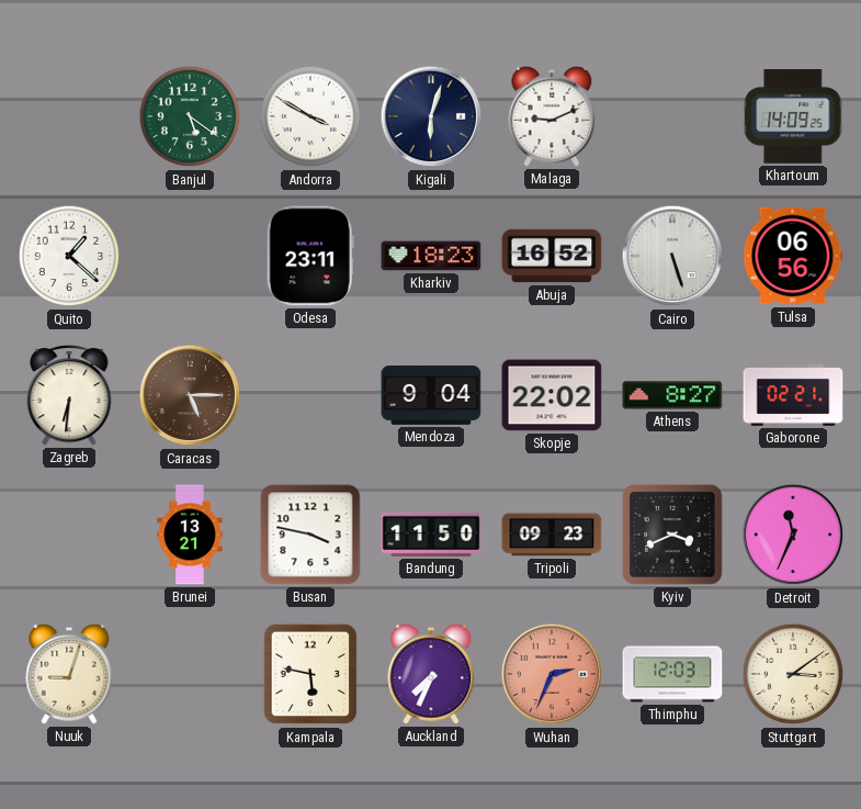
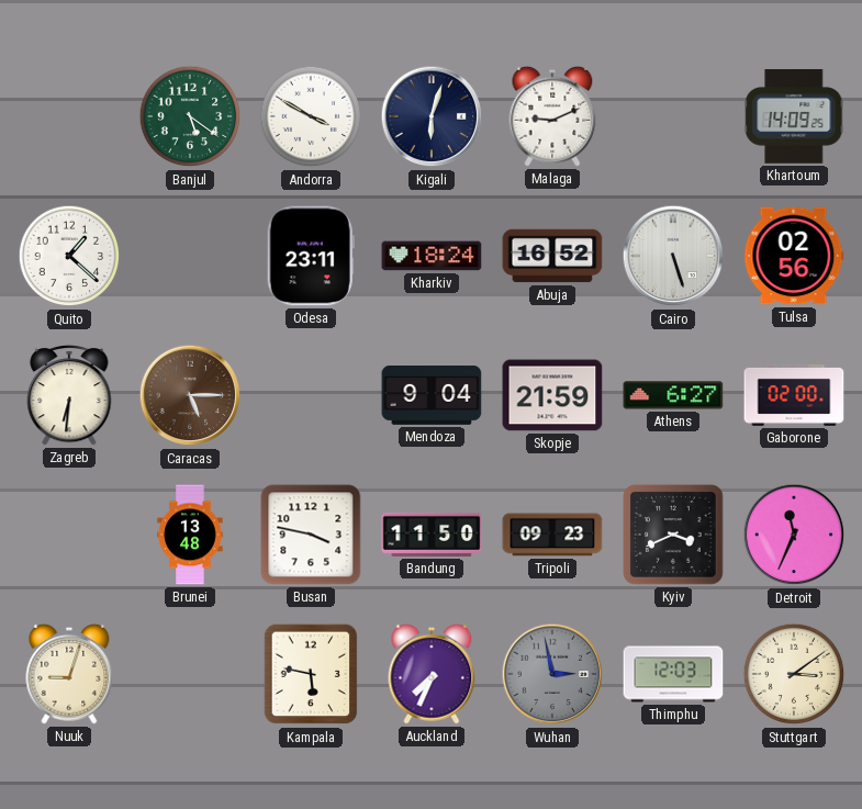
Kharkiv: 18:23 -> 18:24
Tulsa: 06:56 -> 02:56
Skopje: 22:02 -> 21:59
Athens: 8:27 -> 6:27
Gaborone: 02:21 -> 02:00
Brunei: 13:21 -> 13:48
Wuhan: 2:34 -> 2:58
Wuhan dial: salmon -> grey
